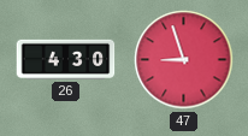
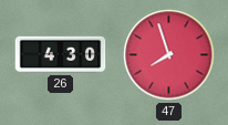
47: 8:57 -> 7:57
